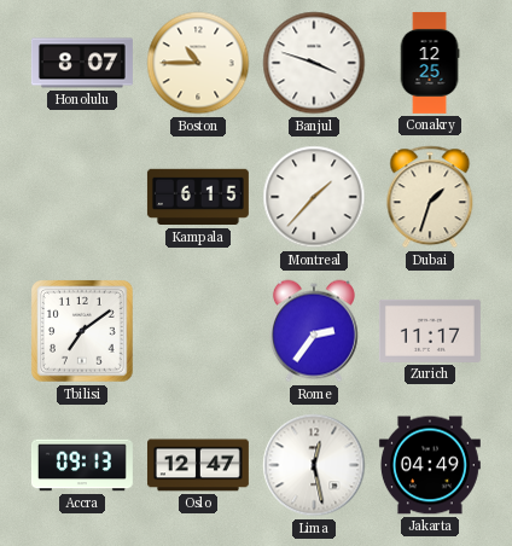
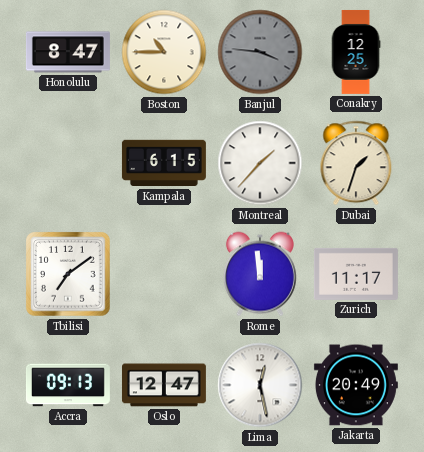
Honolulu: 8:07 -> 8:47
Banjul: 3:48 -> 3:46
Banjul dial: white -> grey
Rome: 2:36 -> 11:59
Jakarta: 04:49 -> 20:49
